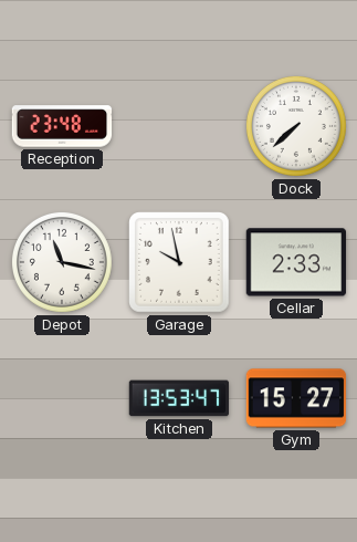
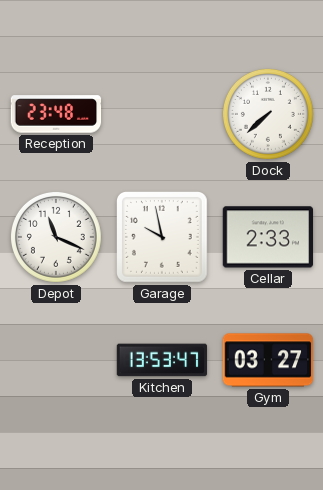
Depot: 11:17 -> 11:19
Gym: 15:27 -> 03:27
